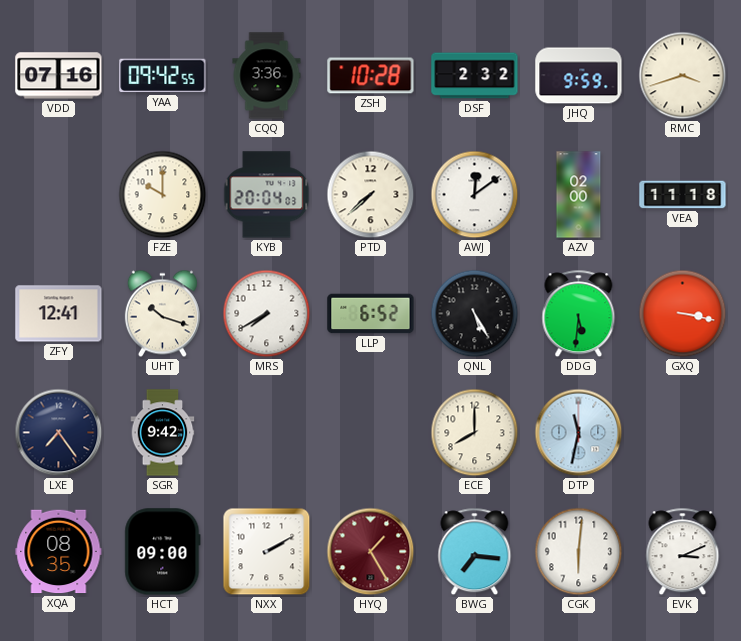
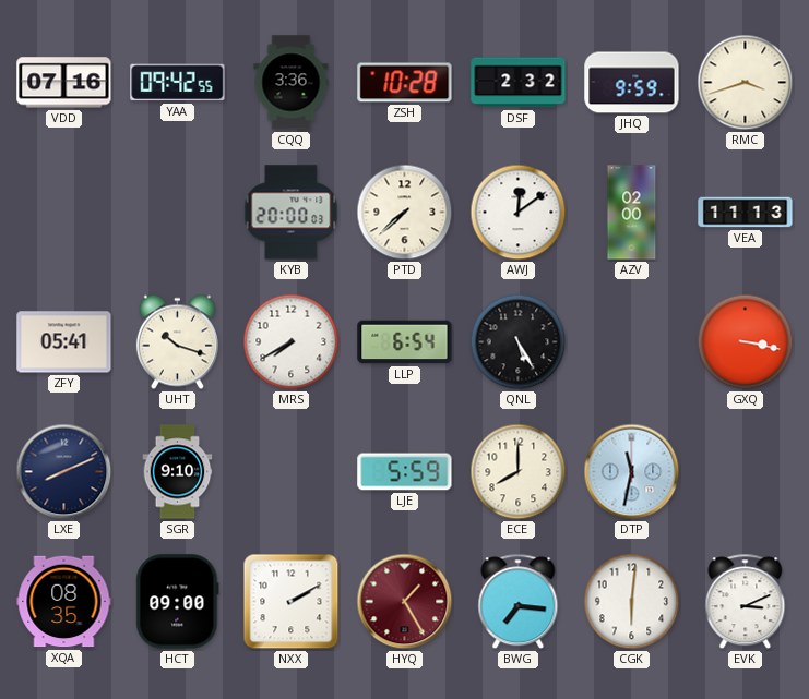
FZE: 10:00 -> none
KYB: 20:04 -> 20:00
VEA: 11:18 -> 11:13
ZFY: 12:41 -> 05:41
LLP: 6:52 -> 6:54
DDG: 5:31 -> none
LXE: 7:24 -> 8:11
SGR: 9:42 -> 9:10
LJE: none -> 5:59
